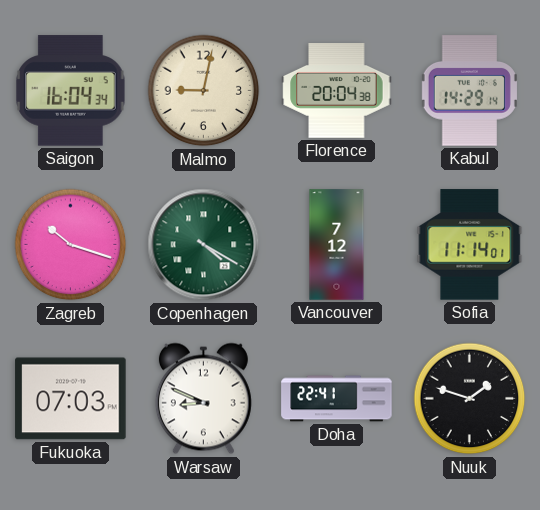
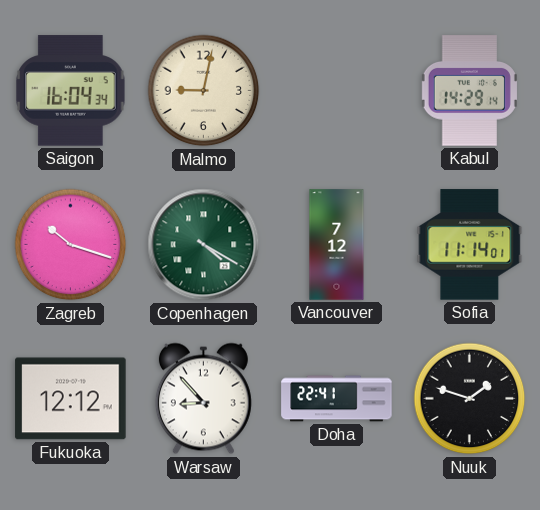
Florence: 20:04 -> none
Fukuoka: 07:03 -> 12:12
Warsaw: 8:49 -> 8:53
